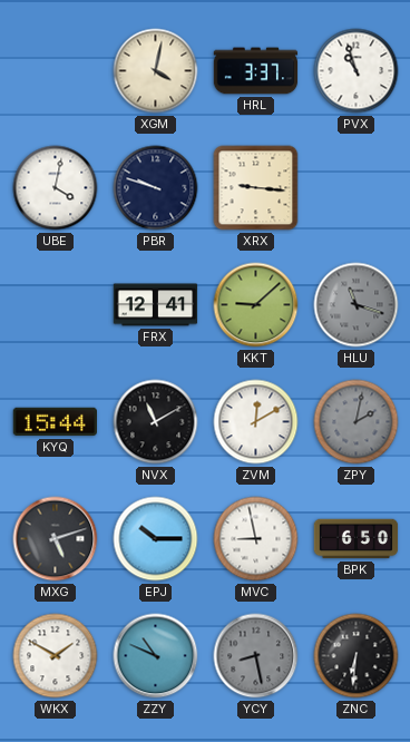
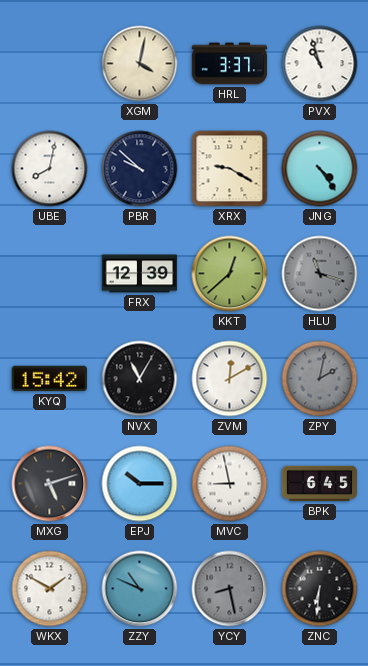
UBE: 4:02 -> 8:02
PBR: 9:48 -> 9:52
XRX: 9:16 -> 9:20
JNG: none -> 4:24
FRX: 12:41 -> 12:39
KKT: 9:08 -> 12:38
KYQ: 15:44 -> 15:42
NVX: 11:10 -> 11:05
BPK: 6:50 -> 6:45
